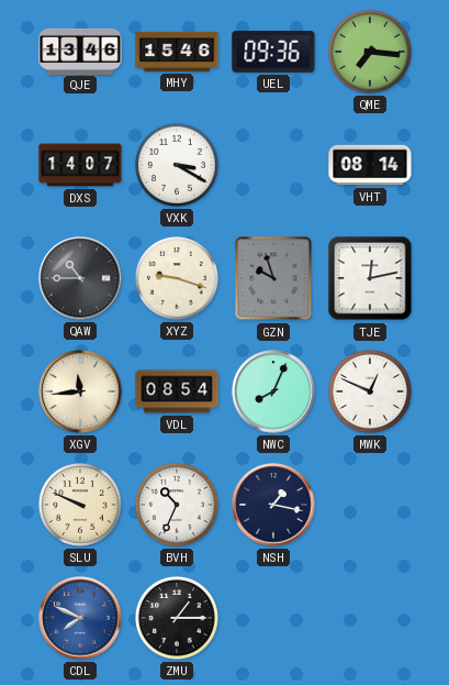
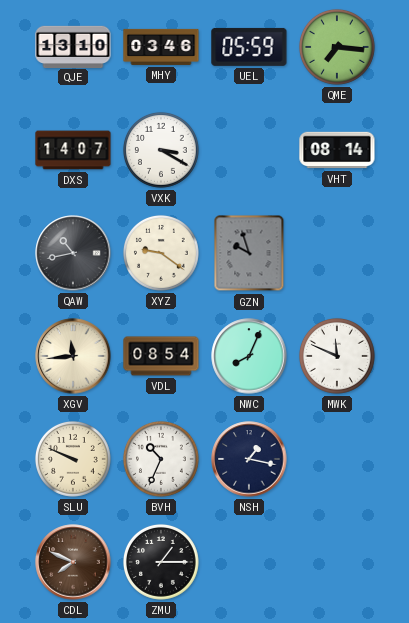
QJE: 13:46 -> 13:10
MHY: 15:46 -> 03:46
UEL: 09:36 -> 05:59
QAW: 10:45 -> 10:43
XYZ: 9:18 -> 9:21
TJE: 12:13 -> none
MWK: 12:49 -> 11:49
CDL dial: blue -> brown
